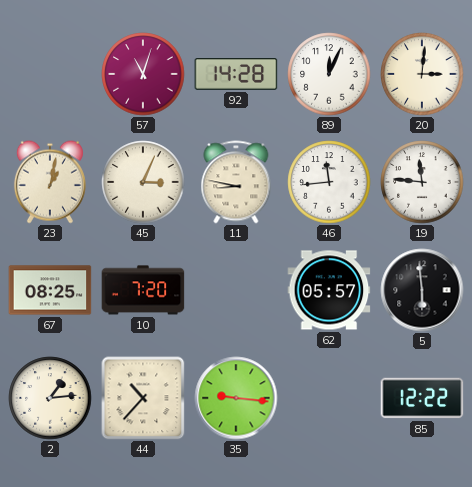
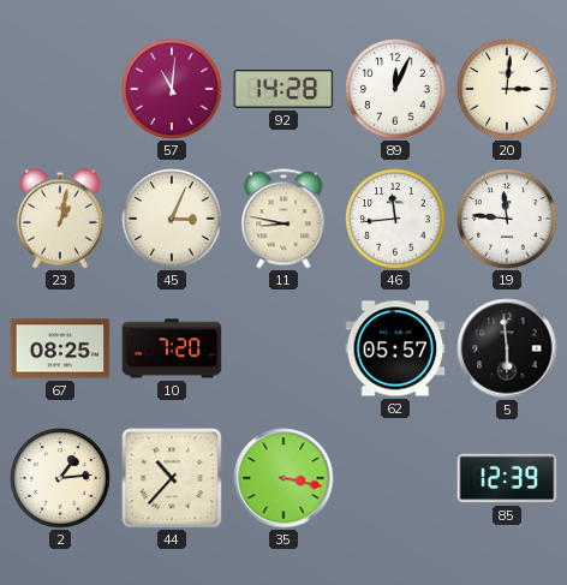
57: 11:03 -> 11:01
35: 9:16 -> 3:17
85: 12:22 -> 12:39
